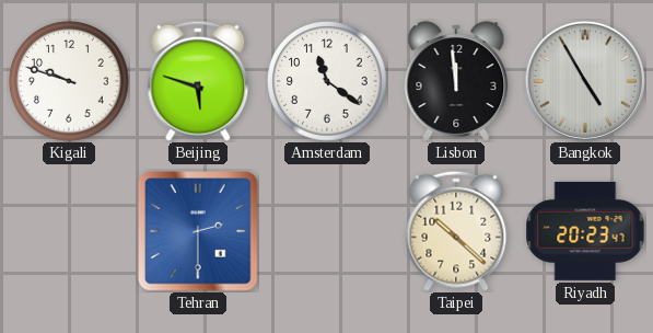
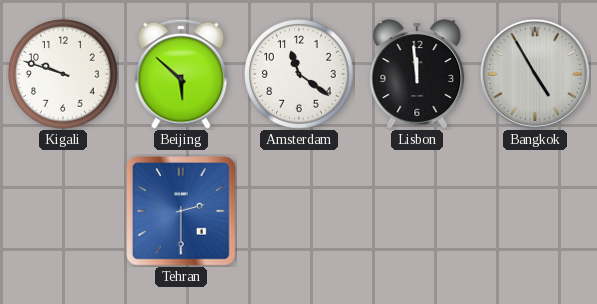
Beijing: 5:48 -> 5:52
Taipei: 10:22 -> none
Riyadh: 20:23 -> none
